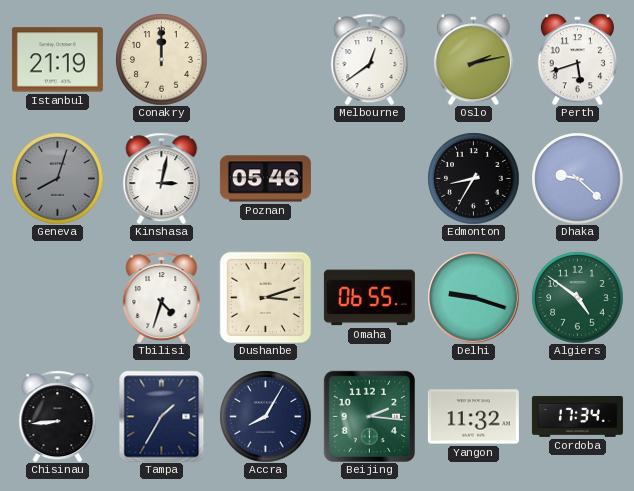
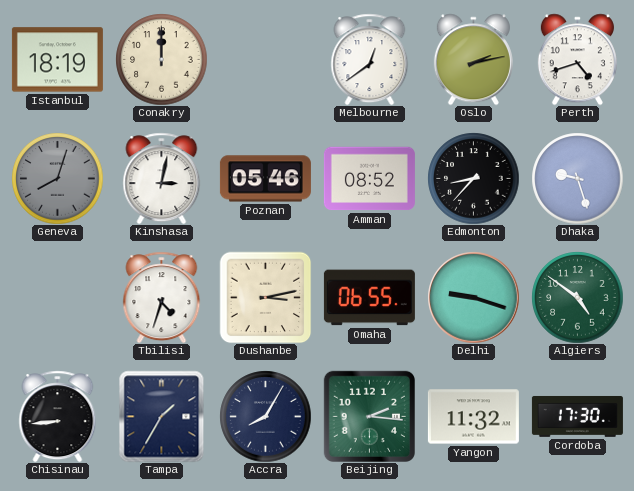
Istanbul: 21:19 -> 18:19
Perth: 5:42 -> 4:42
Amman: none -> 08:52
Edmonton: 8:35 -> 8:37
Dhaka: 9:22 -> 9:27
Dushanbe: 3:12 -> 3:13
Cordoba: 17:34 -> 17:30
